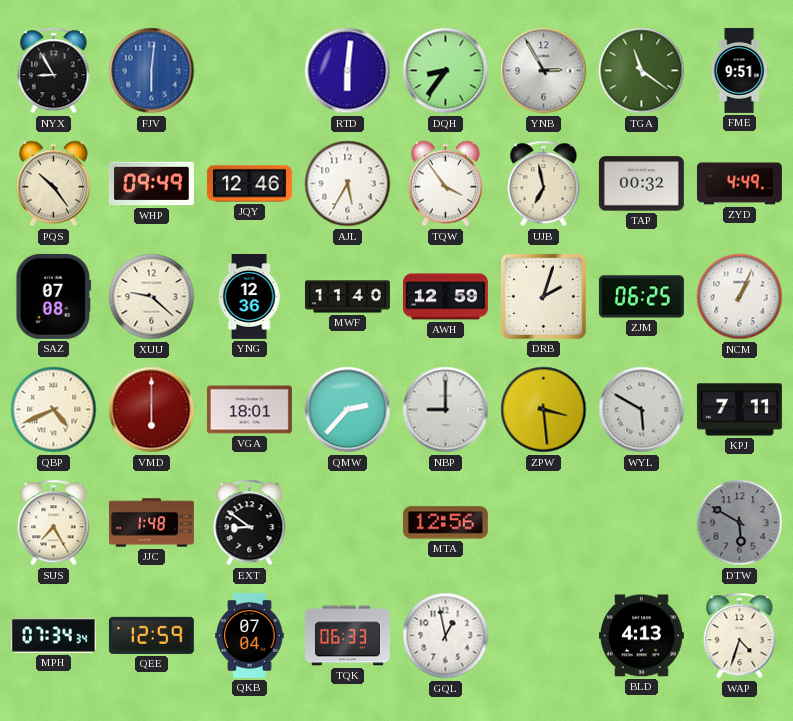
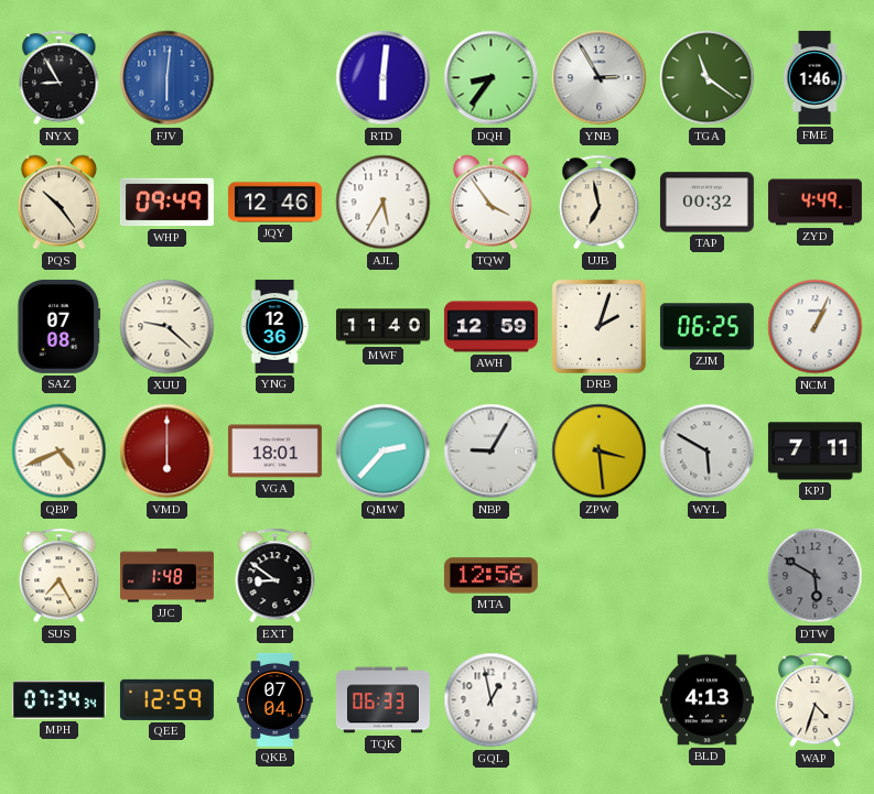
FME: 9:51 -> 1:46
NBP: 9:00 -> 9:05
